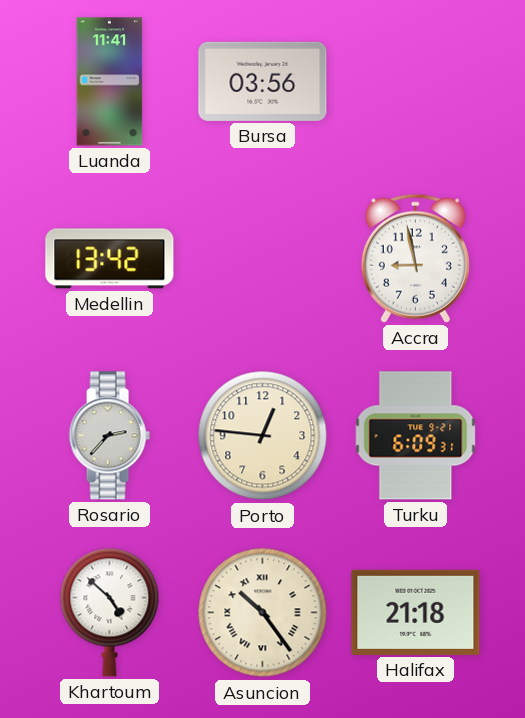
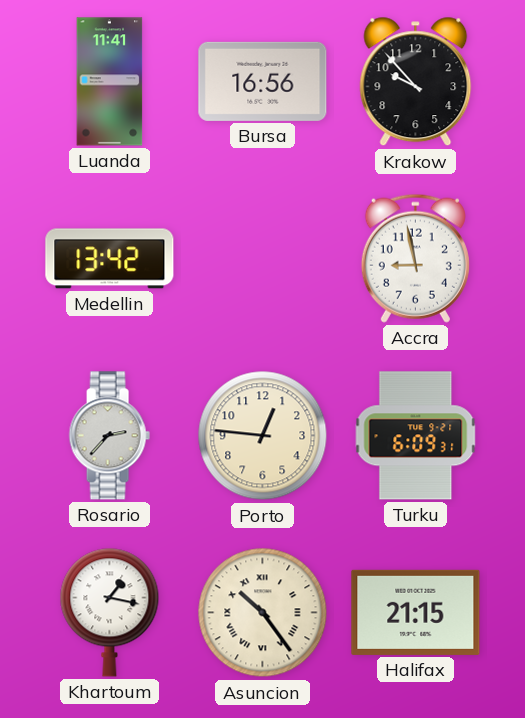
Bursa: 03:56 -> 16:56
Krakow: none -> 9:53
Khartoum: 4:52 -> 1:17
Halifax: 21:18 -> 21:15
